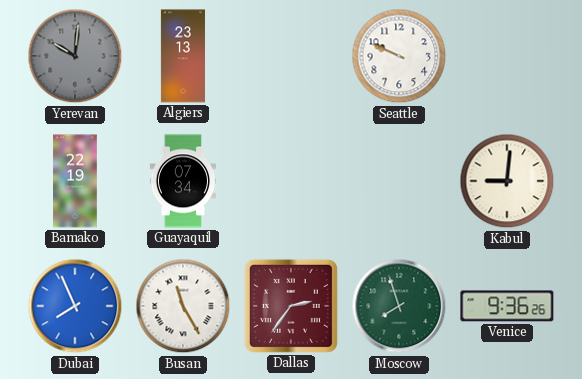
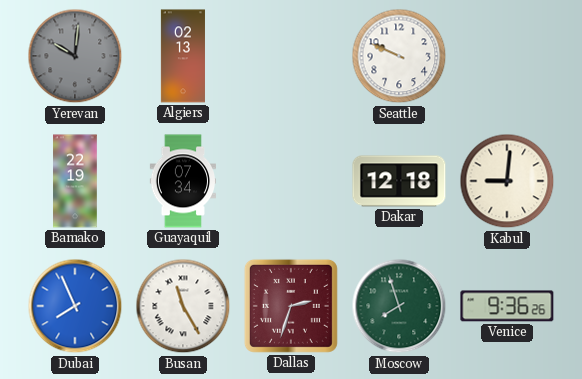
Algiers: 23:13 -> 02:13
Dakar: none -> 12:18
Dallas: 2:36 -> 2:33
